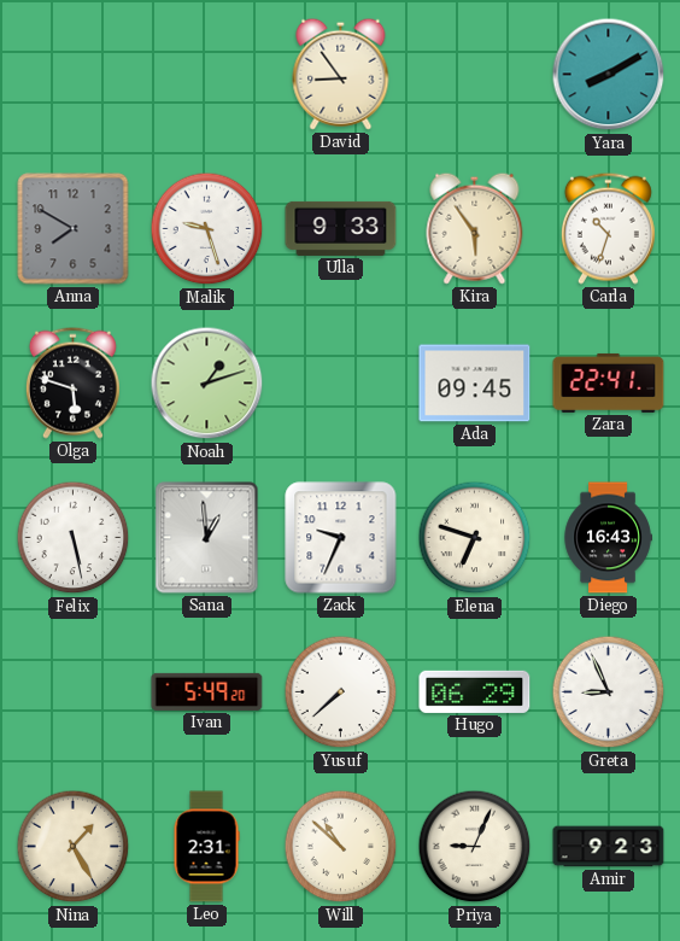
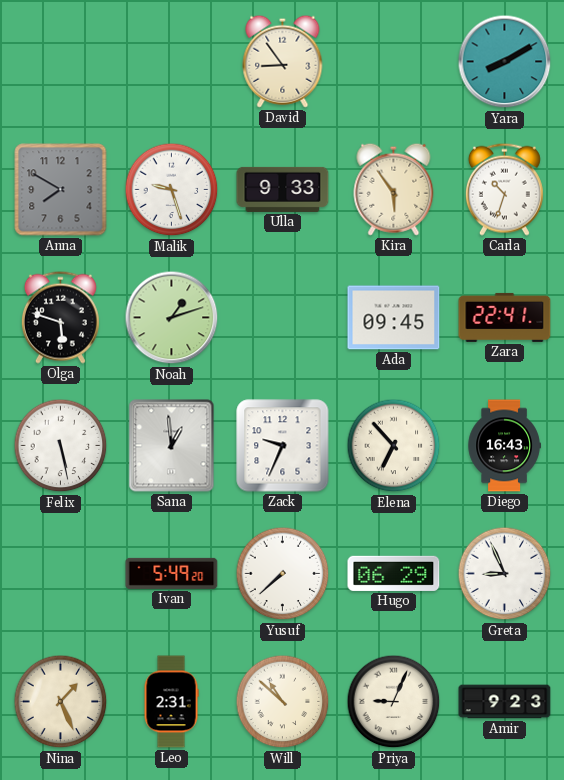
Elena: 6:48 -> 6:53
Nina: 1:25 -> 1:26
